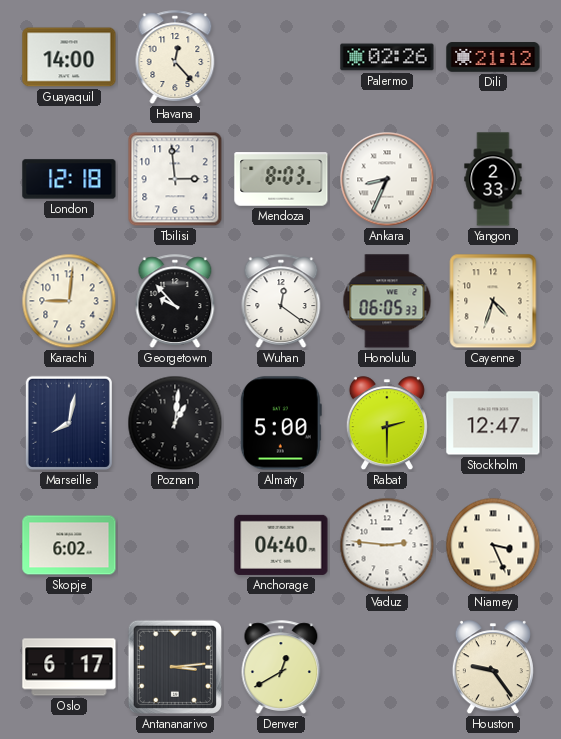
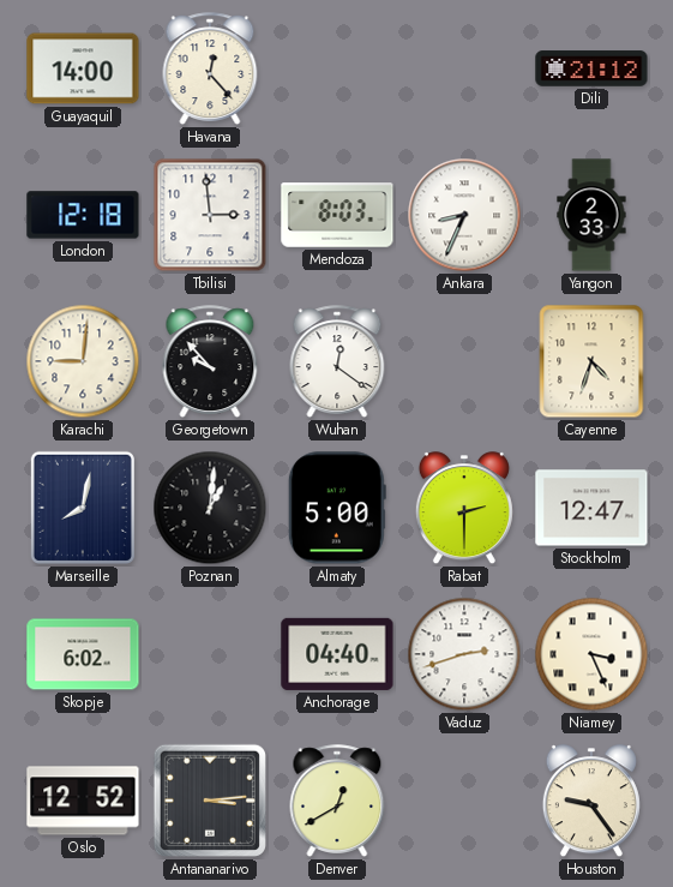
Palermo: 02:26 -> none
Honolulu: 06:05 -> none
Vaduz: 2:46 -> 2:42
Oslo: 6:17 -> 12:52
